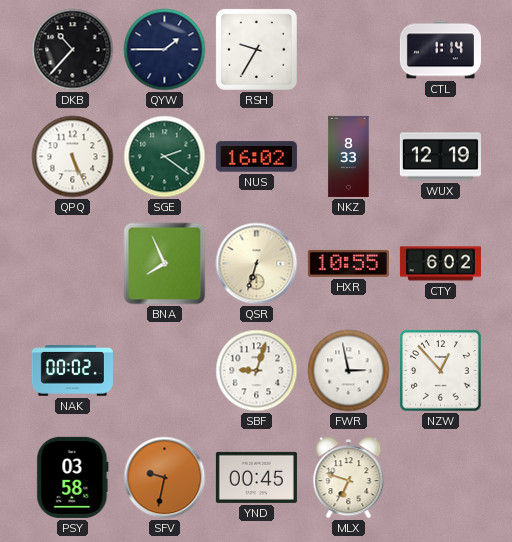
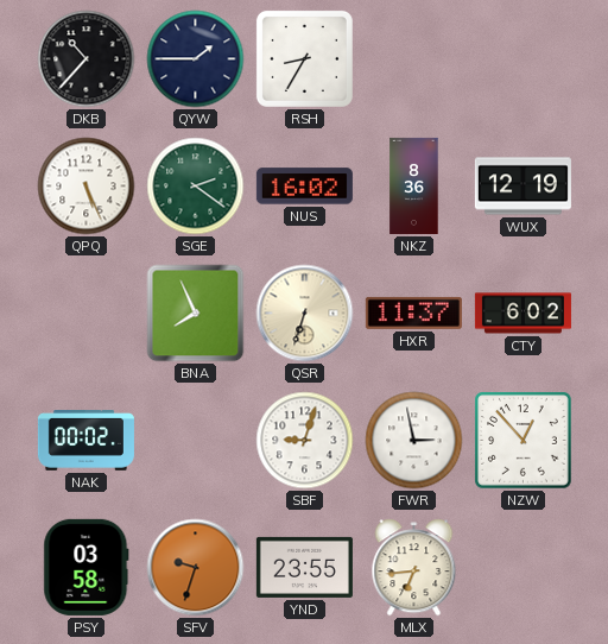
RSH: 9:35 -> 8:35
CTL: 1:14 -> none
NKZ: 8:33 -> 8:36
HXR: 10:55 -> 11:37
SFV: 9:32 -> 9:33
YND: 00:45 -> 23:55
MLX: 6:48 -> 6:44
